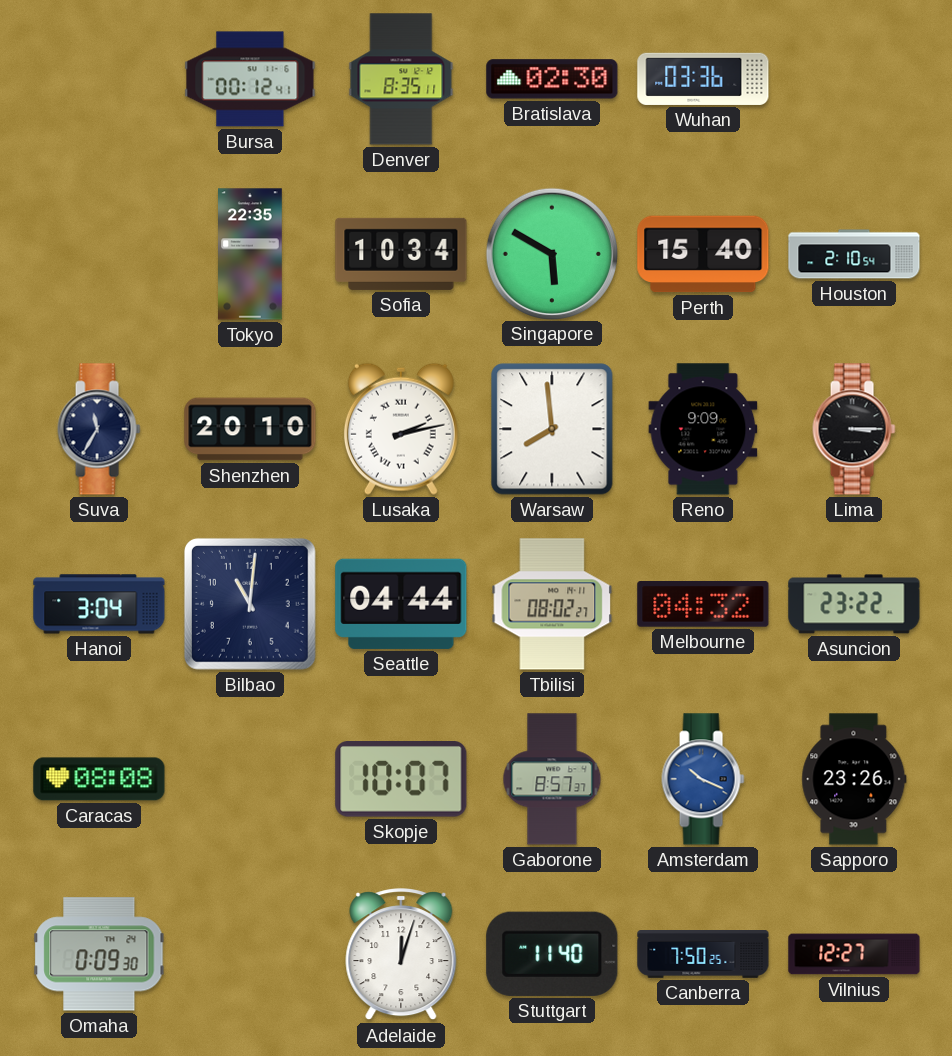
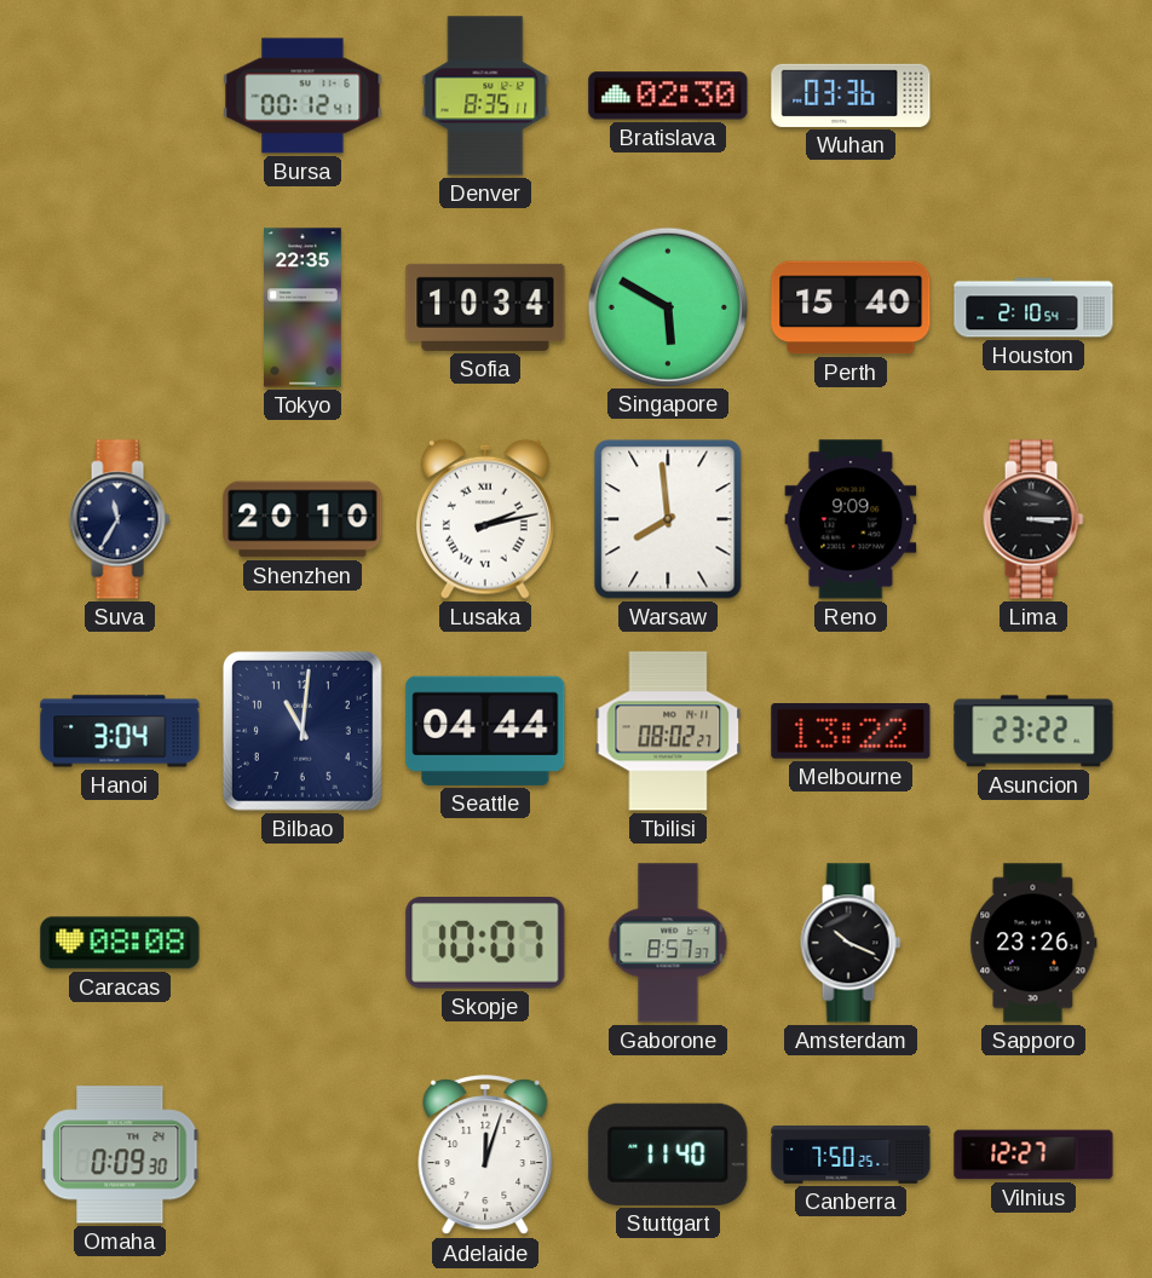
Melbourne: 04:32 -> 13:22
Amsterdam dial: blue -> black
